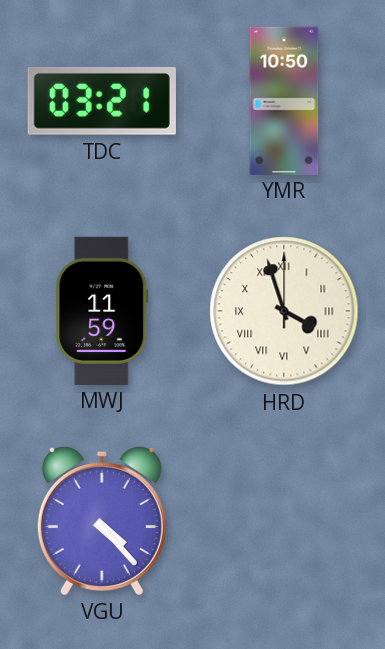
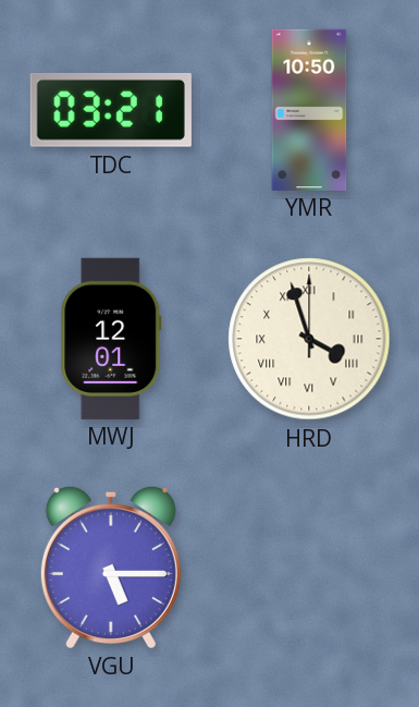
MWJ: 11:59 -> 12:01
VGU: 4:23 -> 5:15
